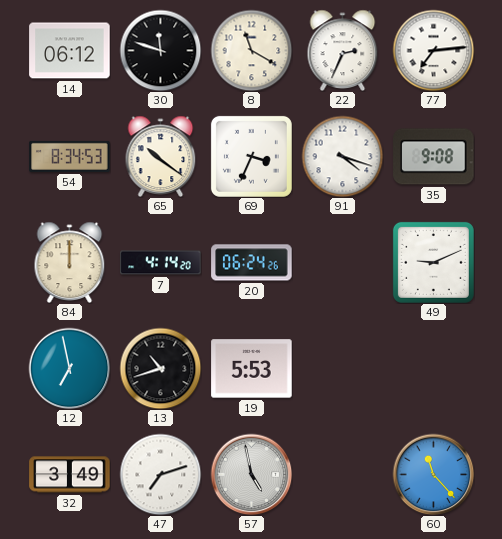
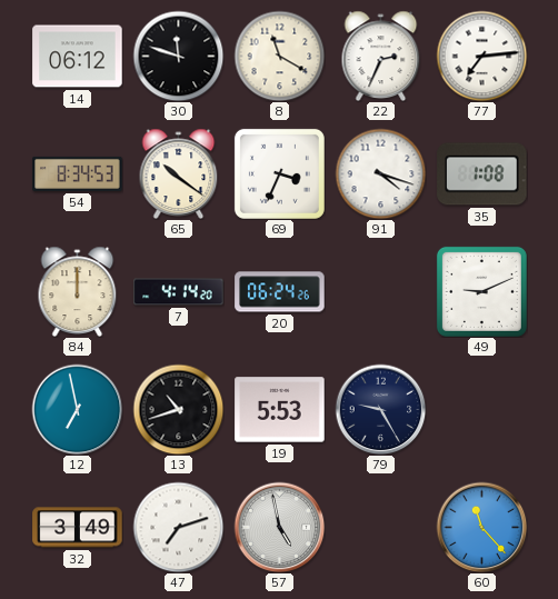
35: 9:08 -> 1:08
79: none -> 9:25
